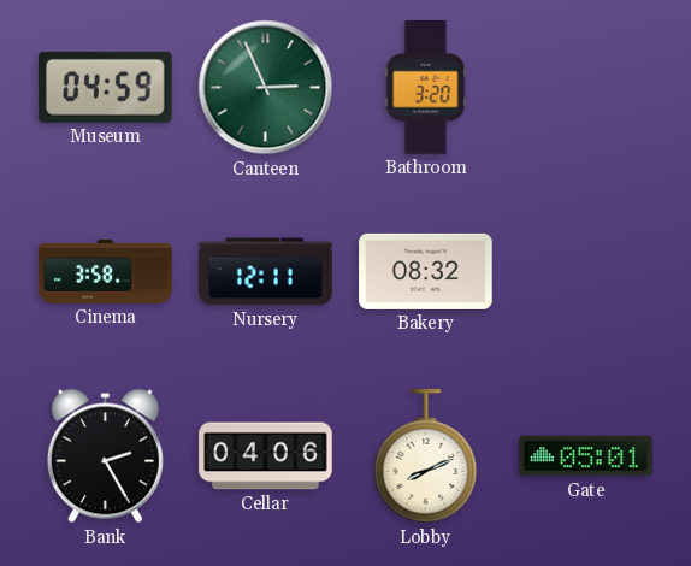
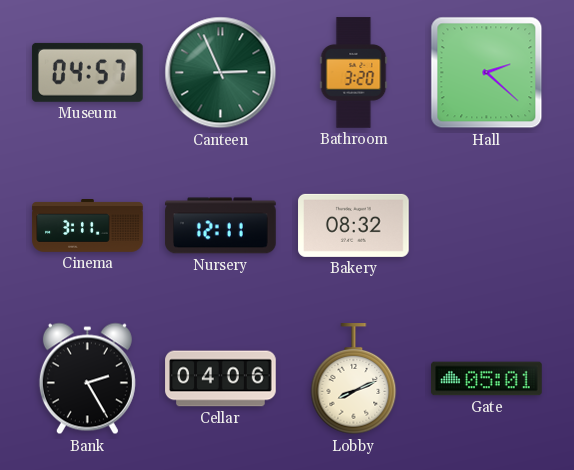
Museum: 04:59 -> 04:57
Hall: none -> 2:22
Cinema: 3:58 -> 3:11
